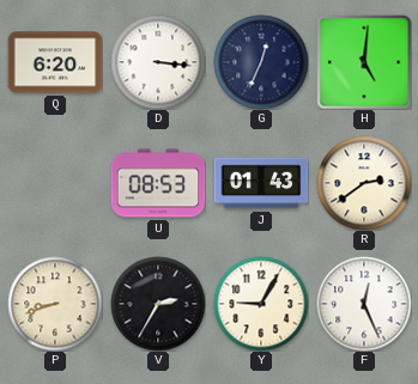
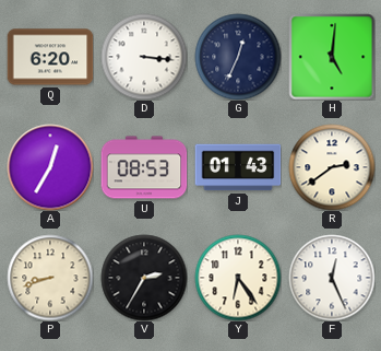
A: none -> 12:35
Y: 9:05 -> 6:24
